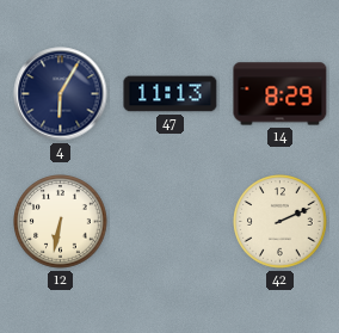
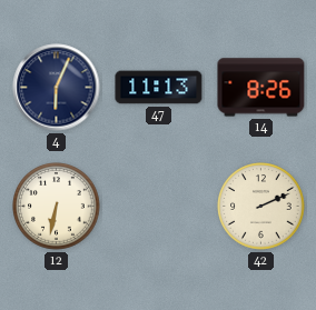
4: 6:05 -> 6:04
14: 8:29 -> 8:26
